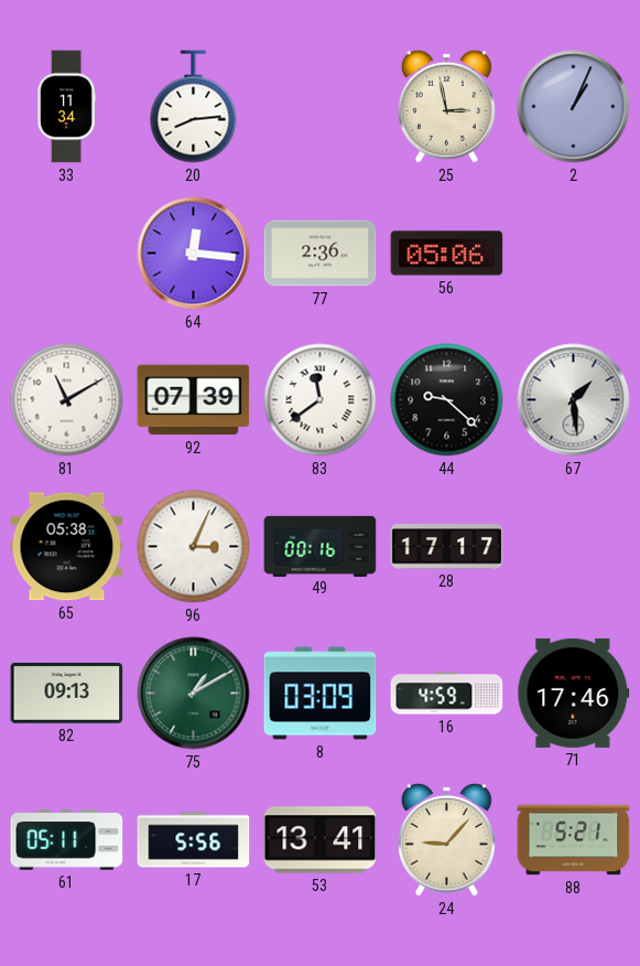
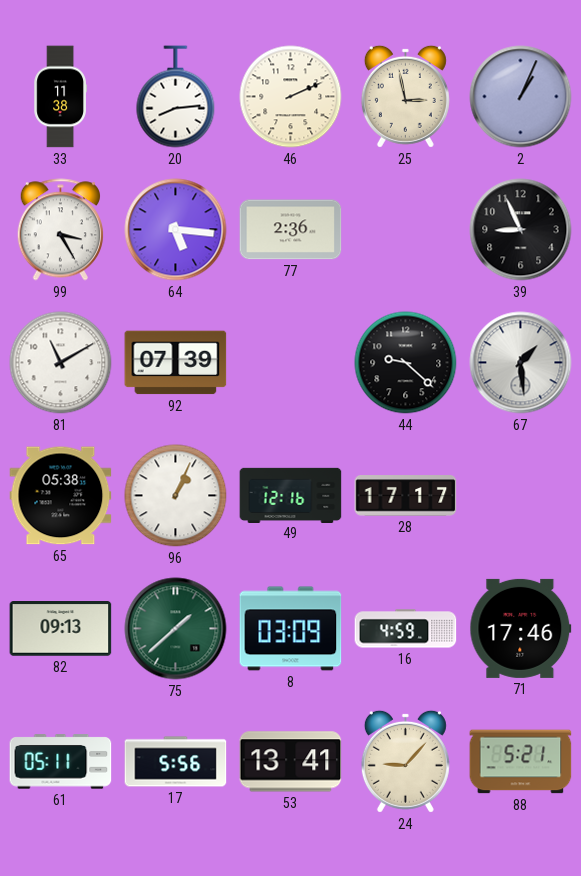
33: 11:34 -> 11:38
46: none -> 2:11
99: none -> 3:25
64: 12:16 -> 5:16
56: 05:06 -> none
39: none -> 8:56
83: 11:39 -> none
96: 3:04 -> 1:04
49: 00:16 -> 12:16
75: 1:10 -> 1:38
